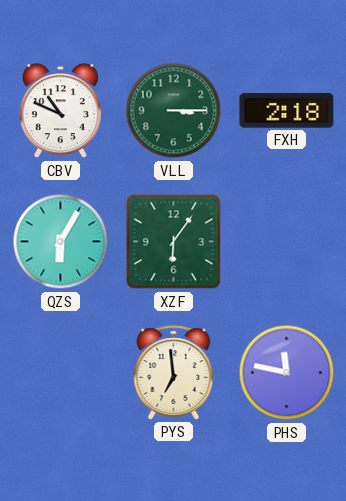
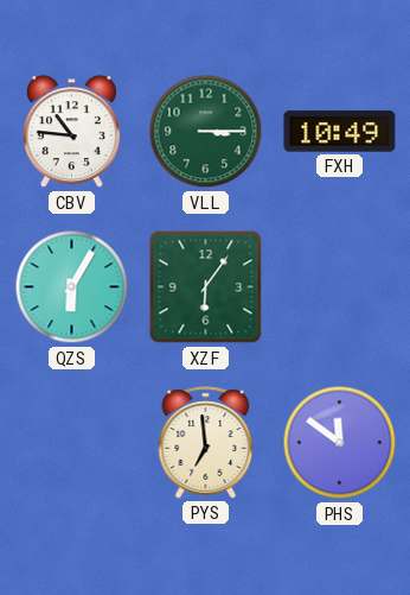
CBV: 10:49 -> 10:46
FXH: 2:18 -> 10:49
PHS: 11:47 -> 11:51
